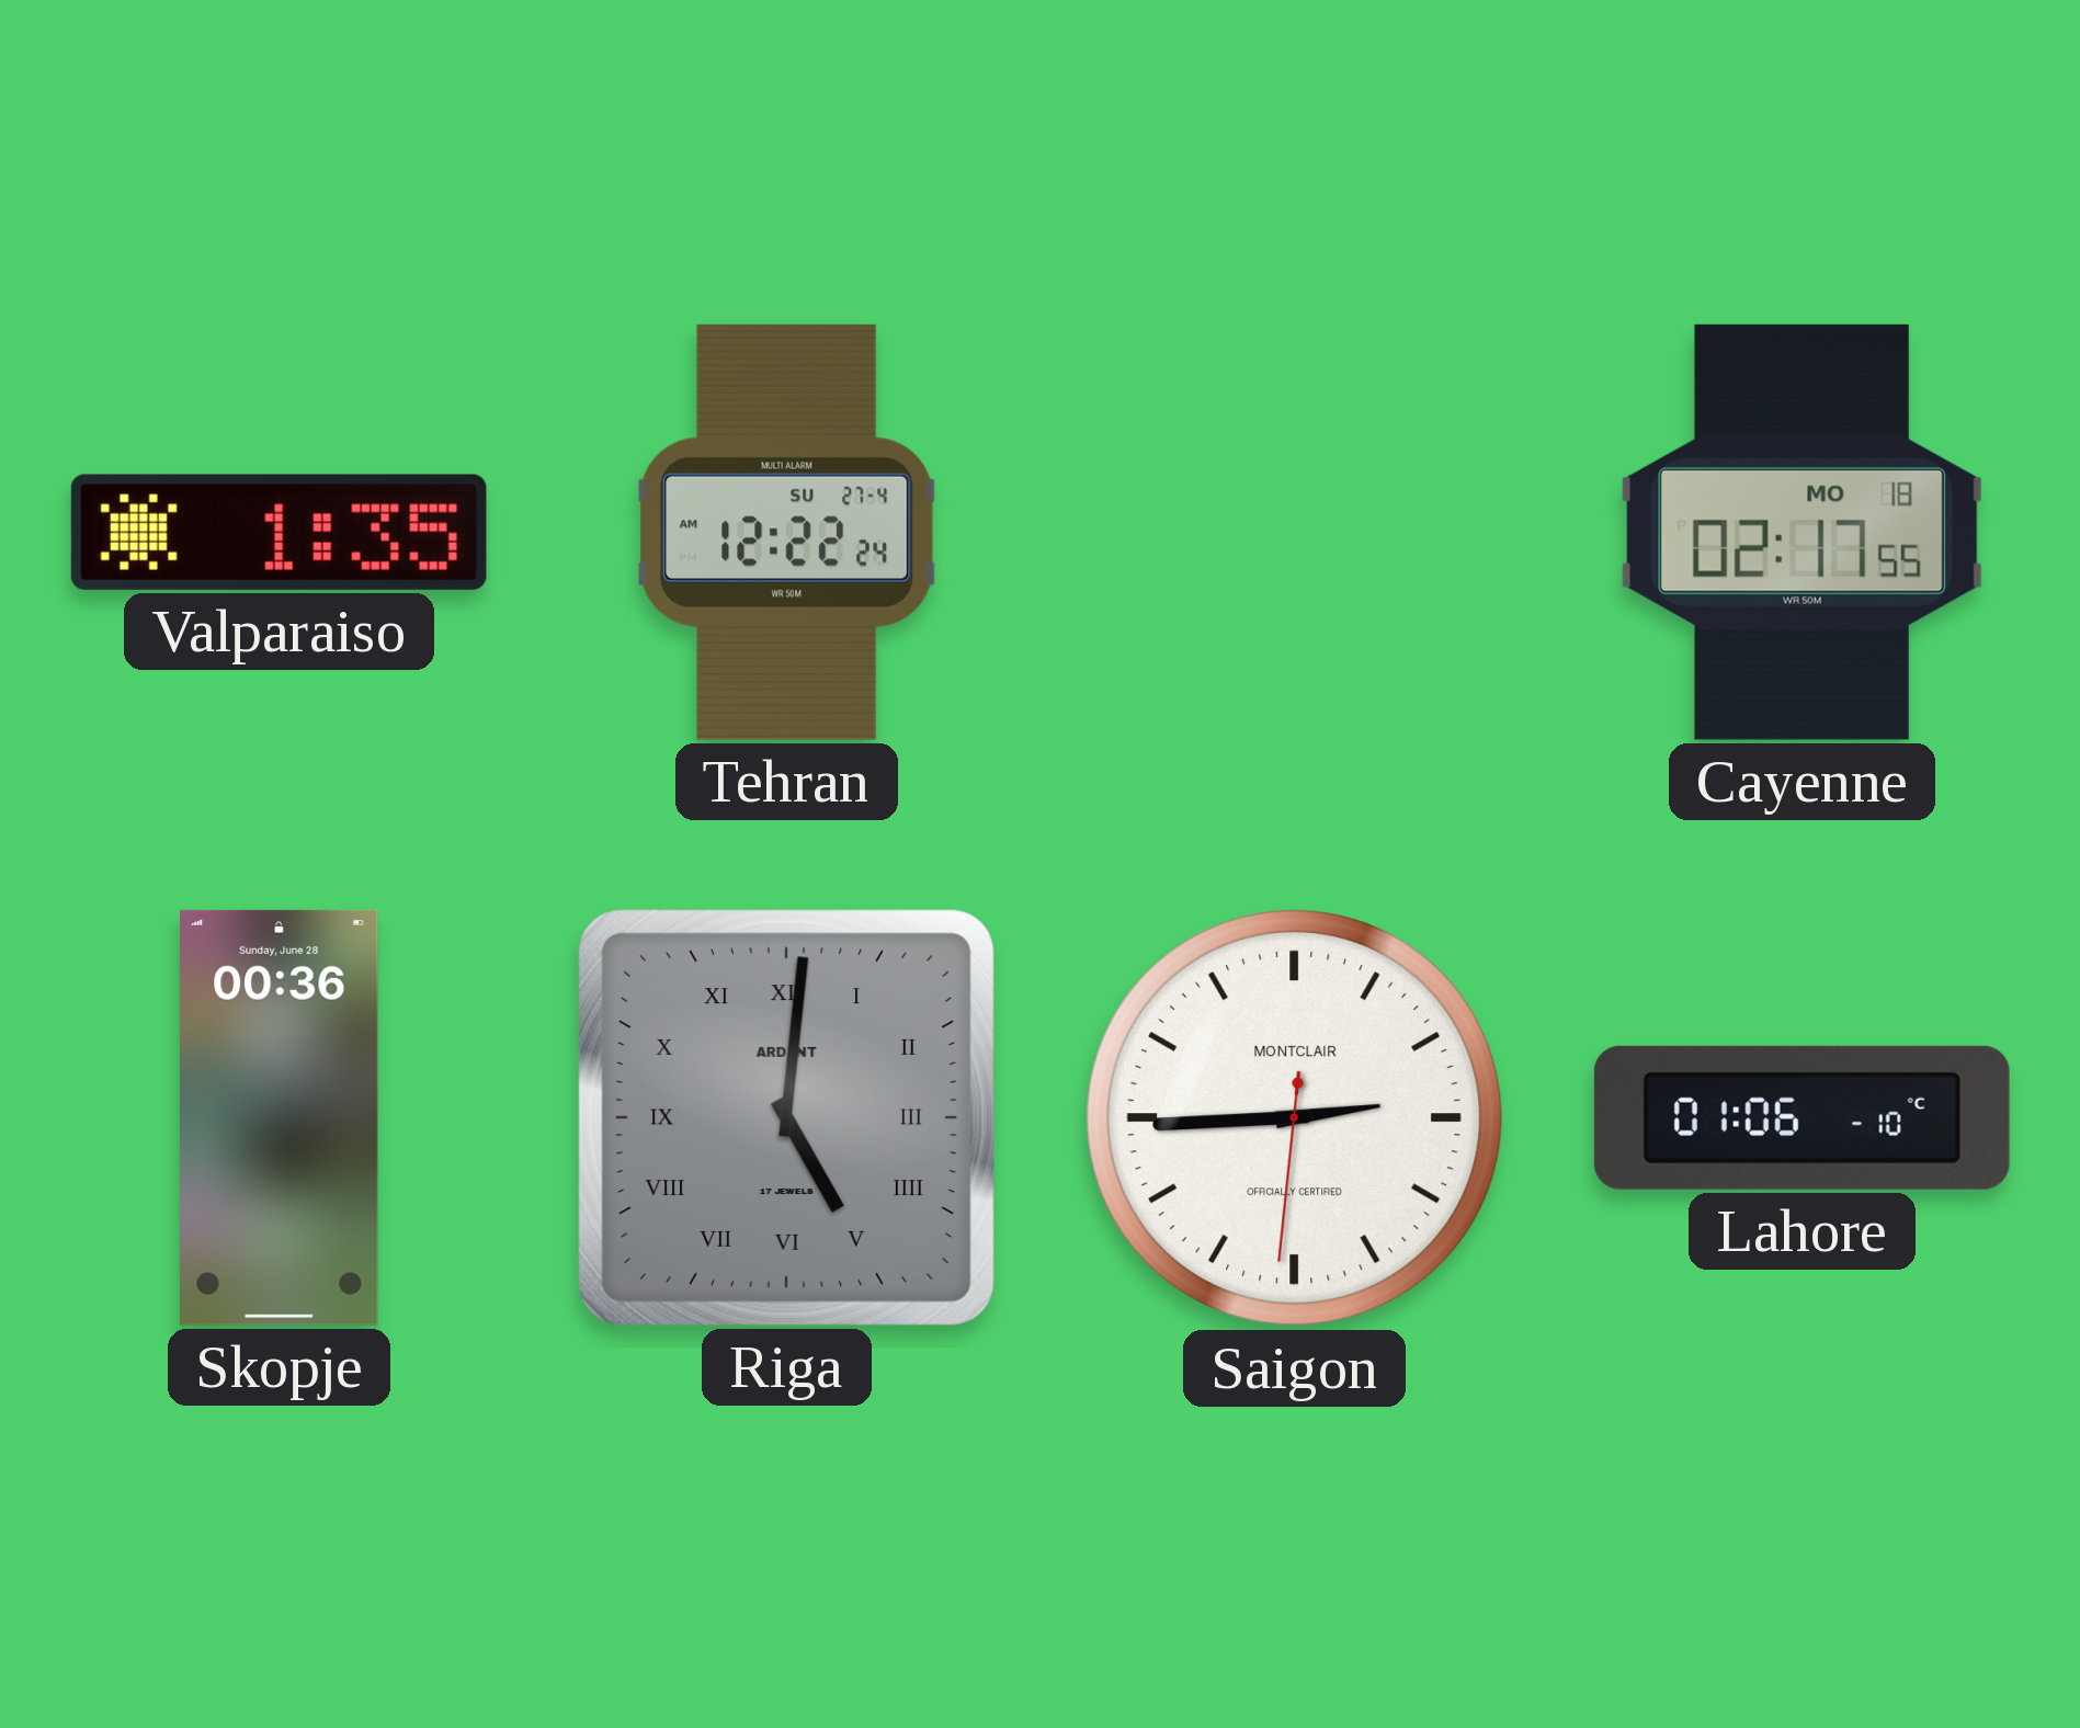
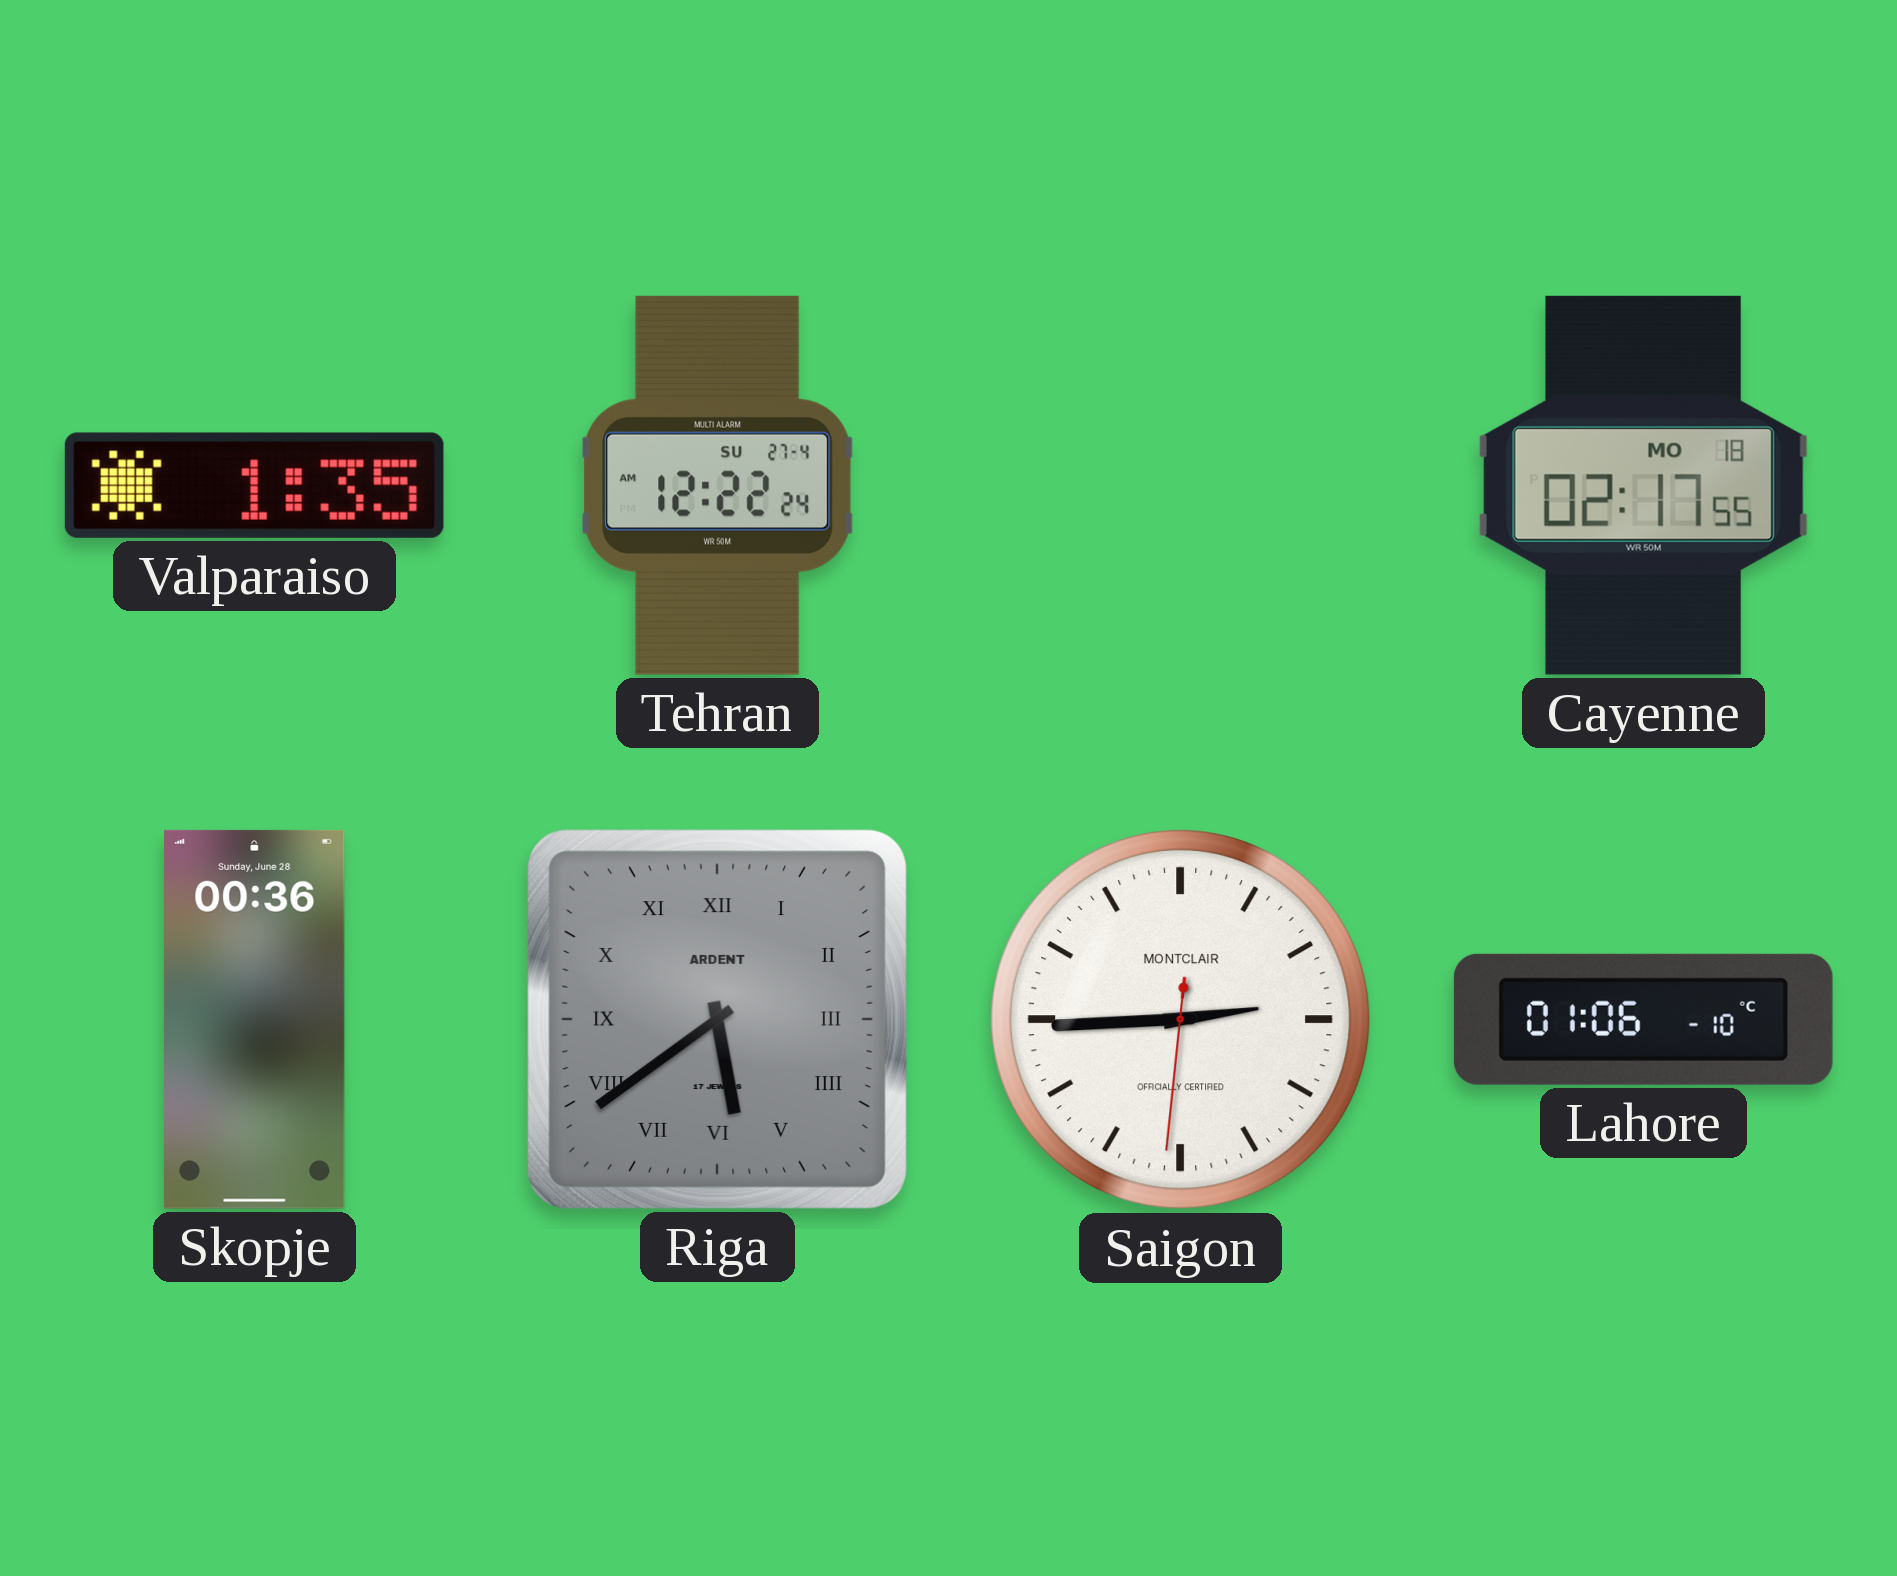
Riga: 5:01 -> 5:39
